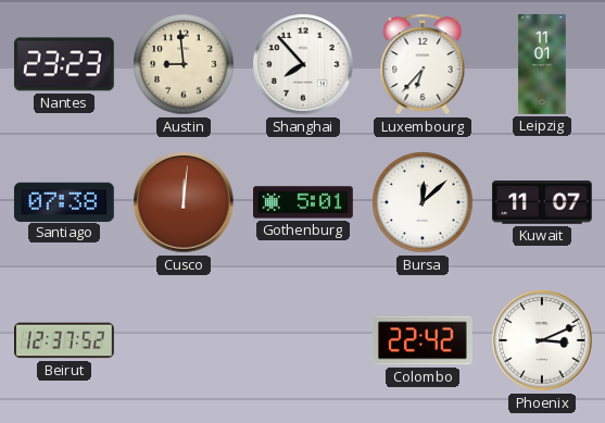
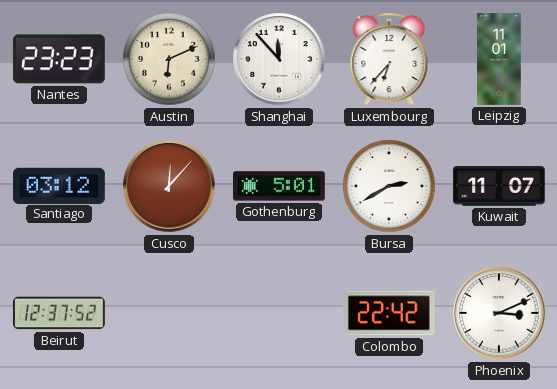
Austin: 8:59 -> 6:11
Shanghai: 7:53 -> 11:53
Santiago: 07:38 -> 03:12
Cusco: 12:01 -> 12:07
Bursa: 12:08 -> 2:40
